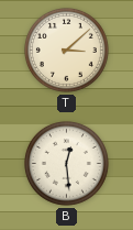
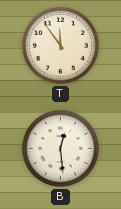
T: 3:08 -> 11:54
